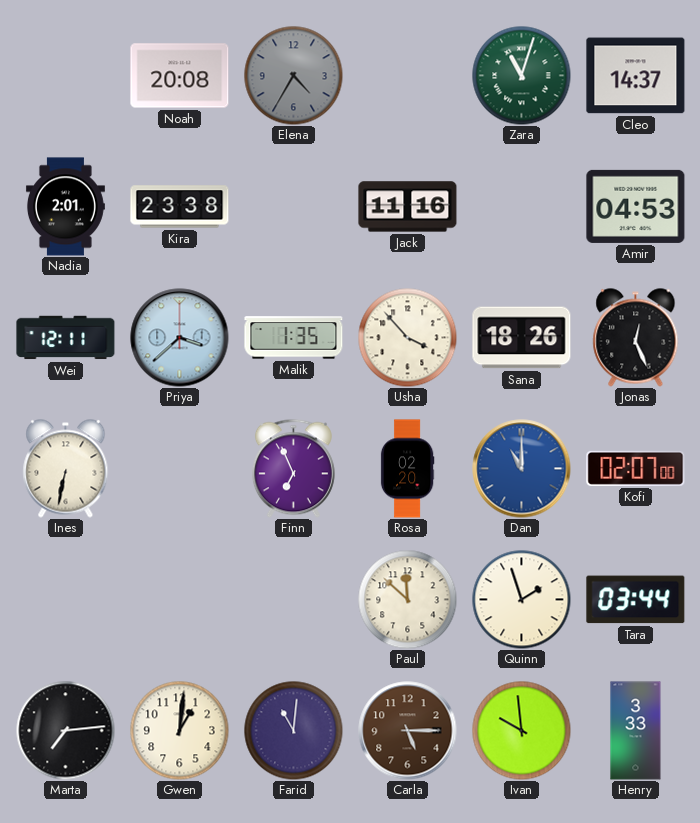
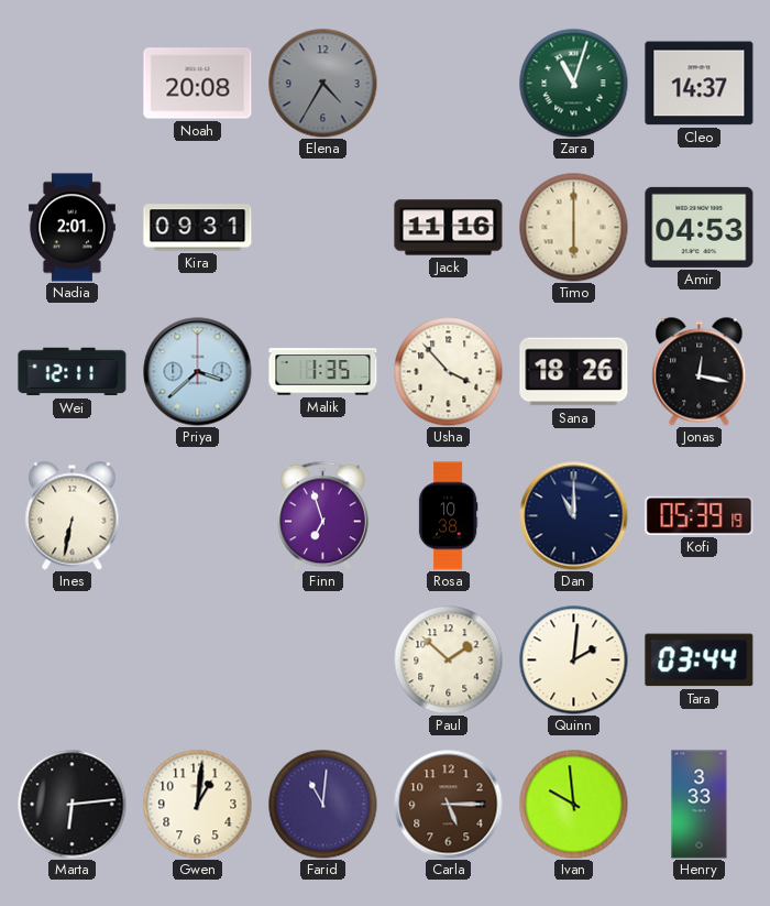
Kira: 23:38 -> 09:31
Timo: none -> 6:00
Jonas: 12:26 -> 12:17
Finn: 6:56 -> 6:57
Rosa: 02:20 -> 10:38
Dan dial: blue -> navy
Kofi: 02:07 -> 05:39
Paul: 11:52 -> 1:52
Quinn: 1:57 -> 2:01
Marta: 7:14 -> 6:14
